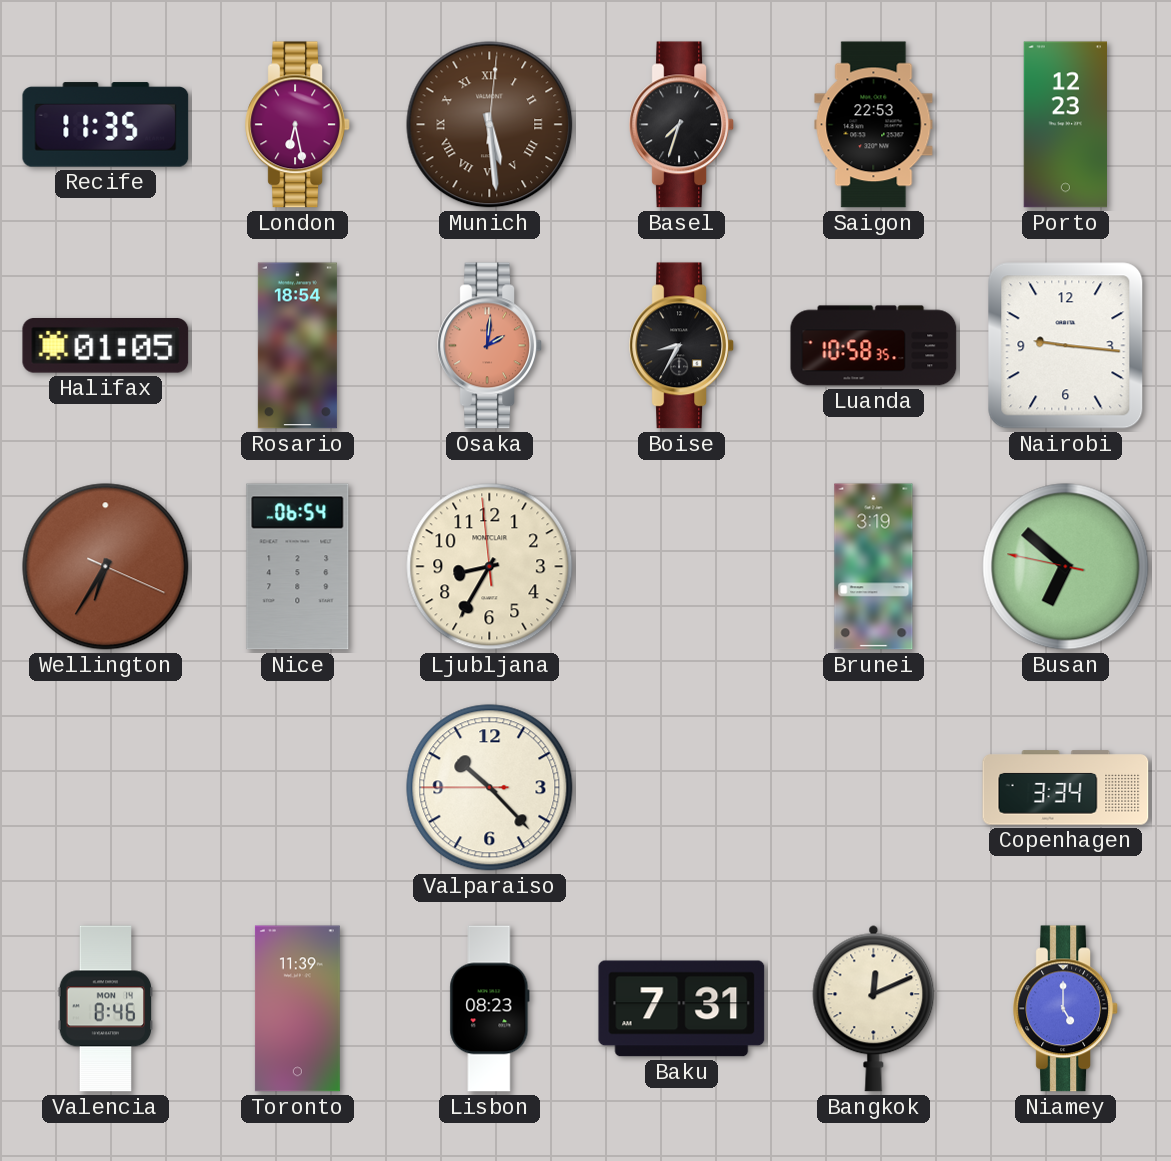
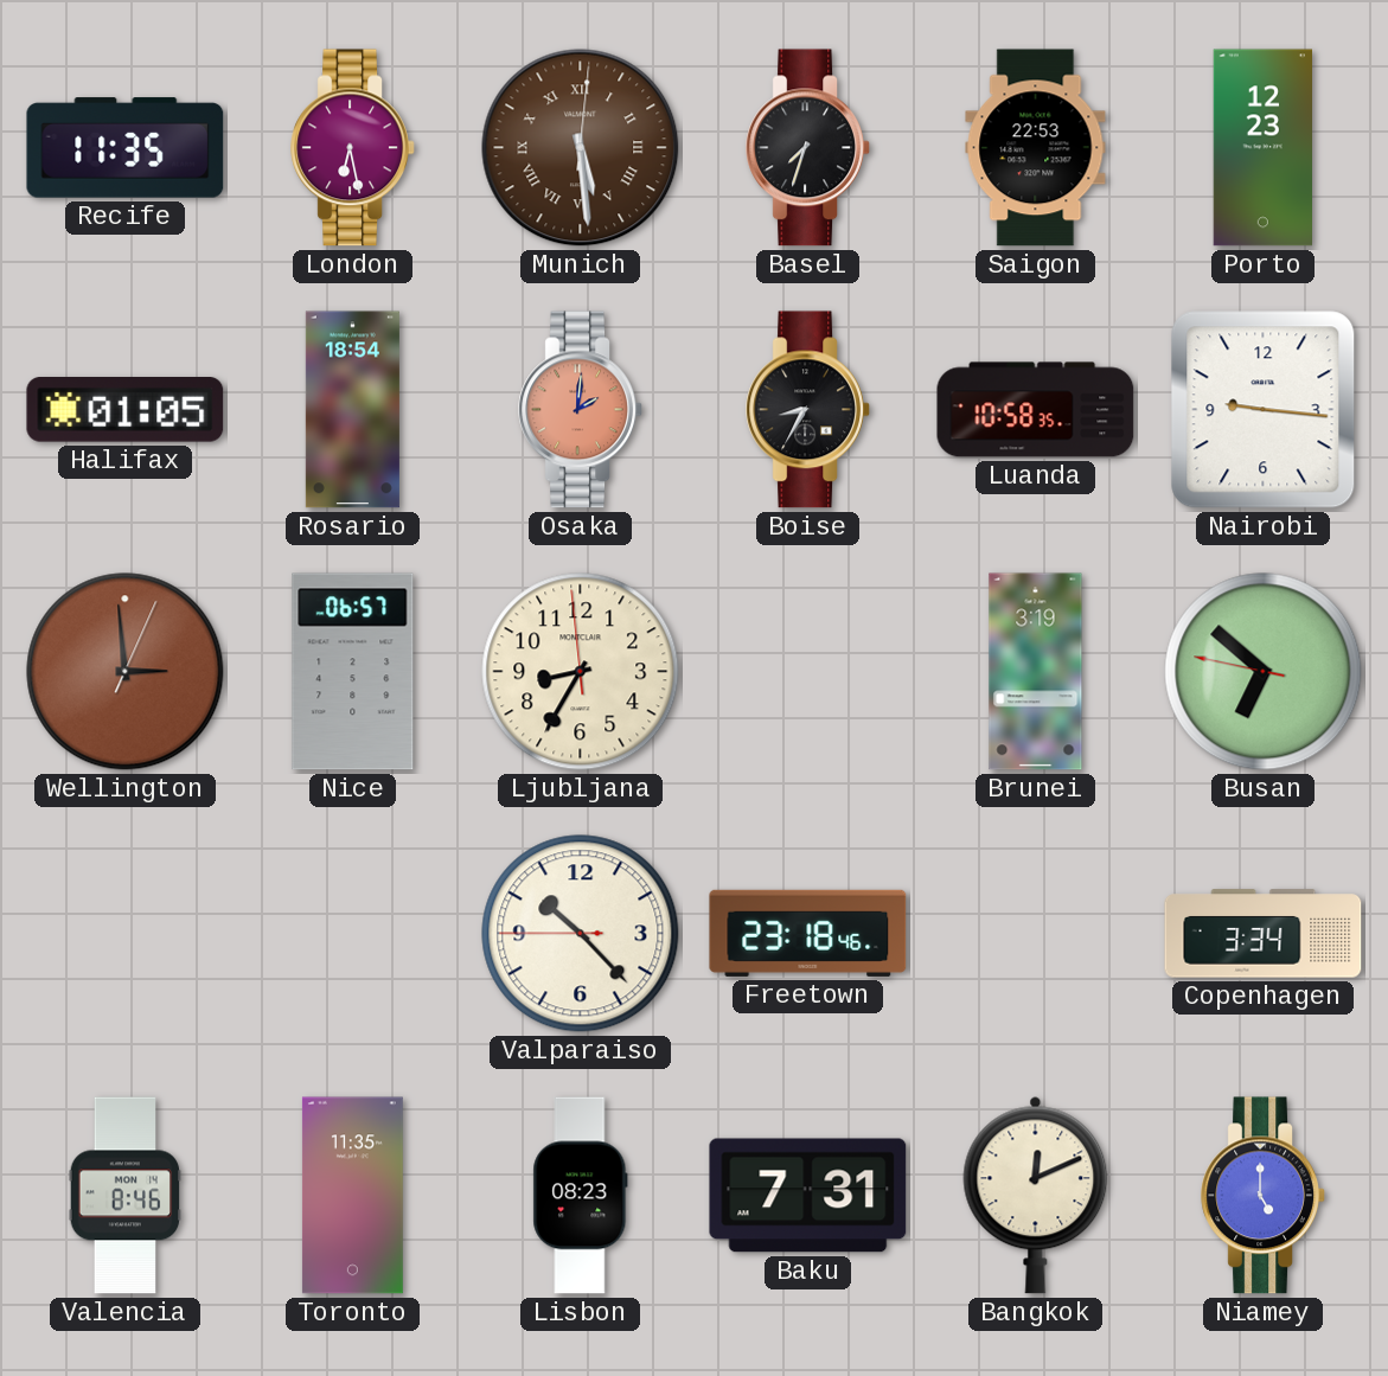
Wellington: 6:35 -> 2:59
Nice: 06:54 -> 06:57
Freetown: none -> 23:18
Toronto: 11:39 -> 11:35
